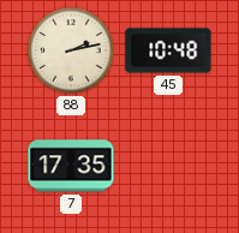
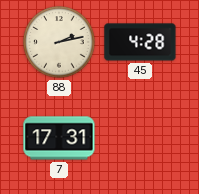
45: 10:48 -> 4:28
7: 17:35 -> 17:31
